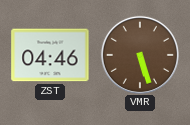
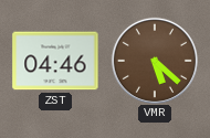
VMR: 5:27 -> 5:22
